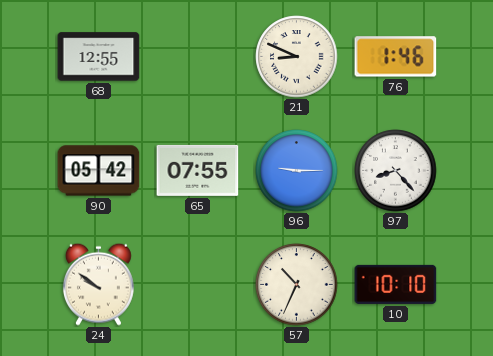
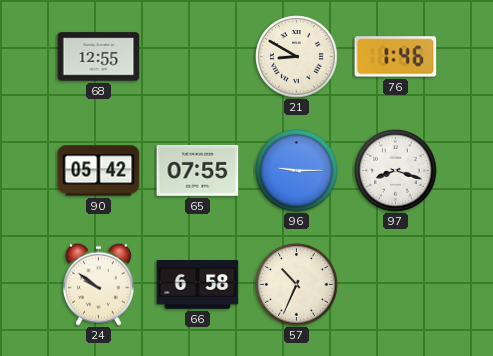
21: 8:49 -> 8:50
97: 8:23 -> 8:18
66: none -> 6:58
10: 10:10 -> none
